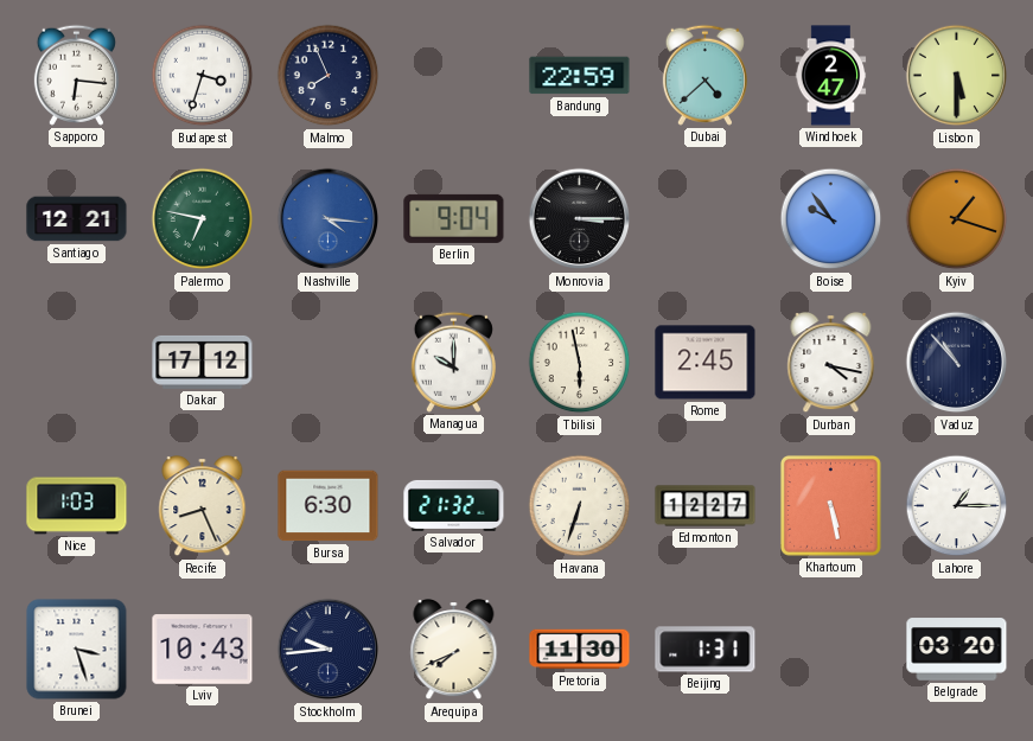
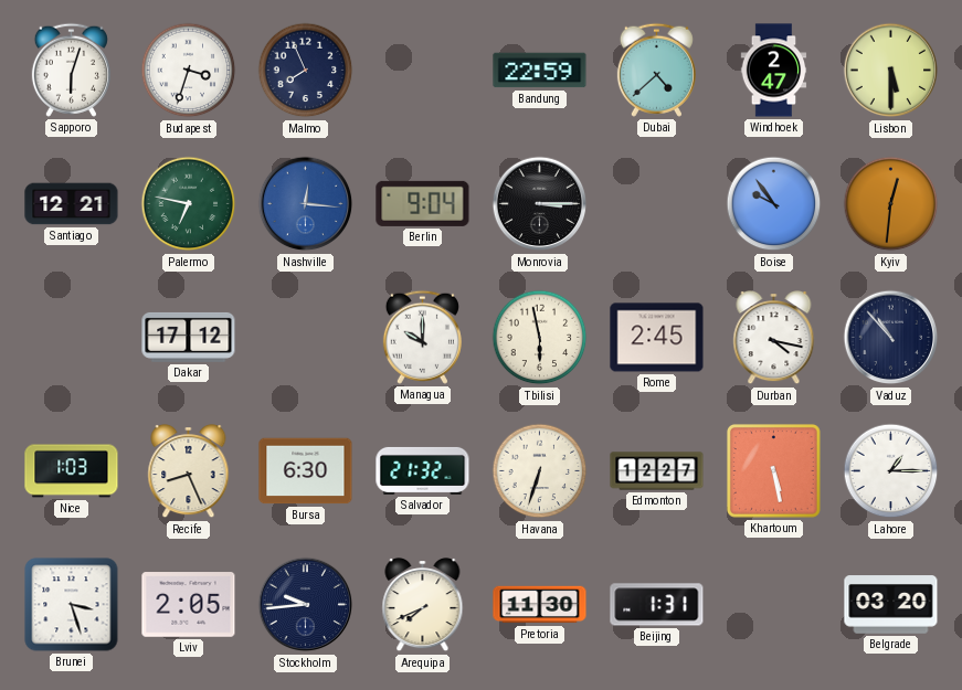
Sapporo: 6:16 -> 6:03
Nashville: 4:16 -> 12:16
Kyiv: 1:18 -> 12:31
Lviv: 10:43 -> 2:05
